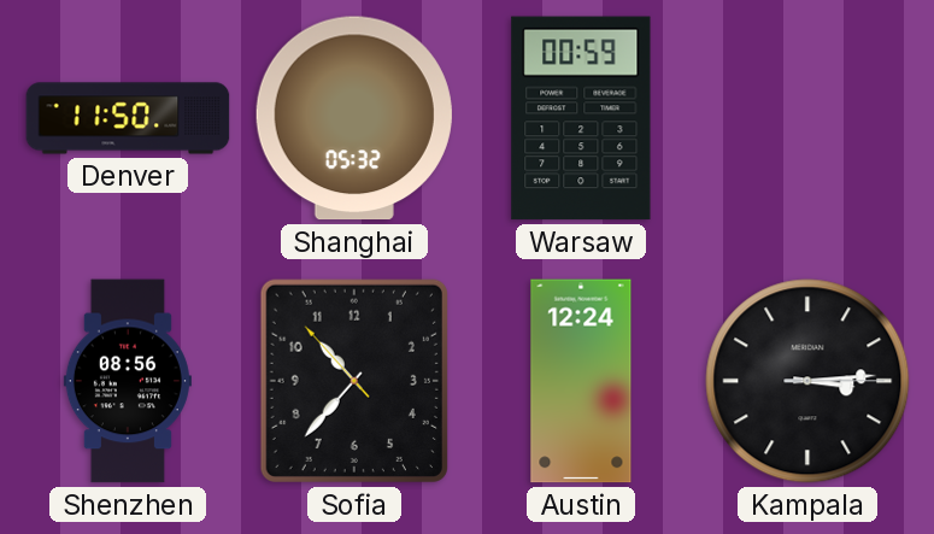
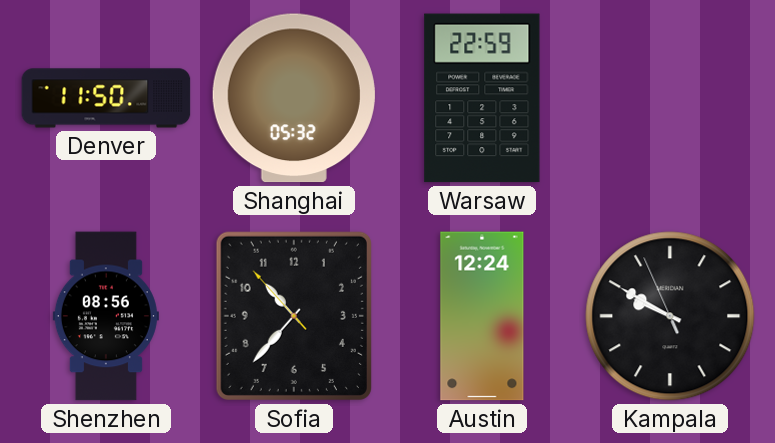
Warsaw: 00:59 -> 22:59
Kampala: 3:14 -> 9:49
